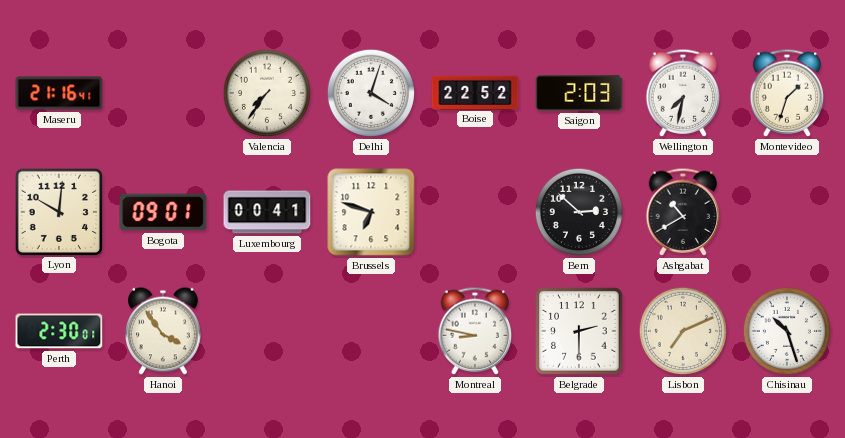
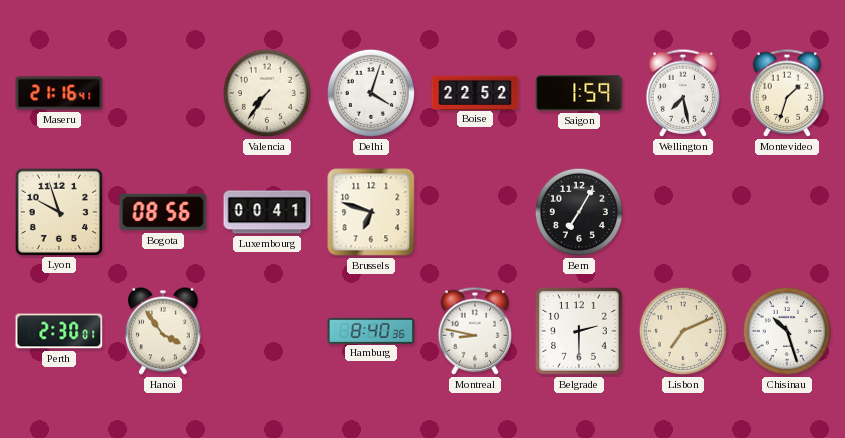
Saigon: 2:03 -> 1:59
Wellington: 7:32 -> 7:28
Lyon: 10:01 -> 9:57
Bogota: 09:01 -> 08:56
Bern: 2:52 -> 7:05
Ashgabat: 10:40 -> none
Hamburg: none -> 8:40
